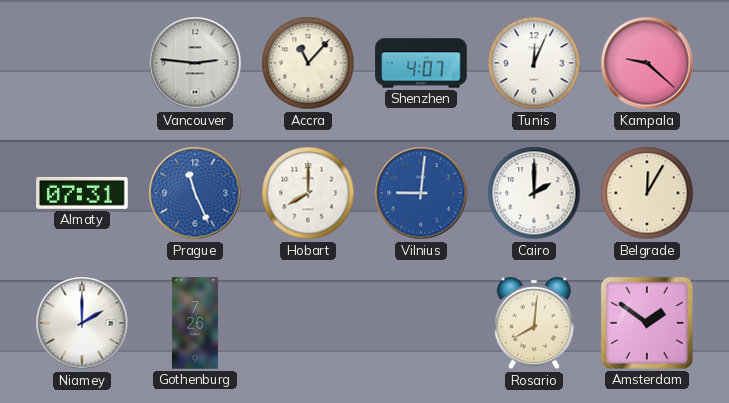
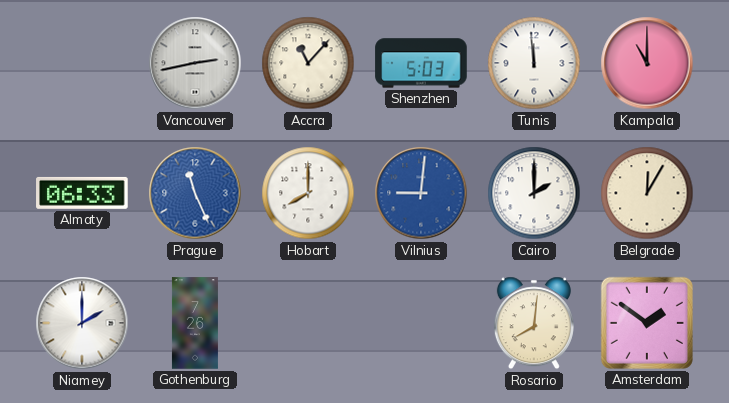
Vancouver: 2:46 -> 2:43
Shenzhen: 4:07 -> 5:03
Tunis: 12:04 -> 11:59
Kampala: 9:22 -> 11:00
Almaty: 07:31 -> 06:33
